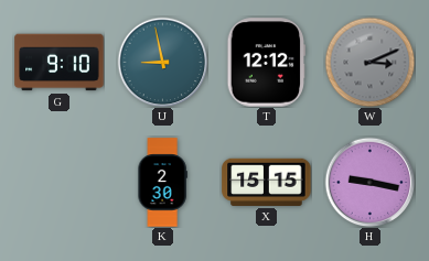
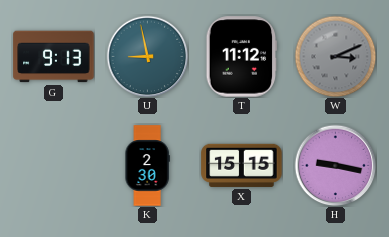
G: 9:10 -> 9:13
T: 12:12 -> 11:12
